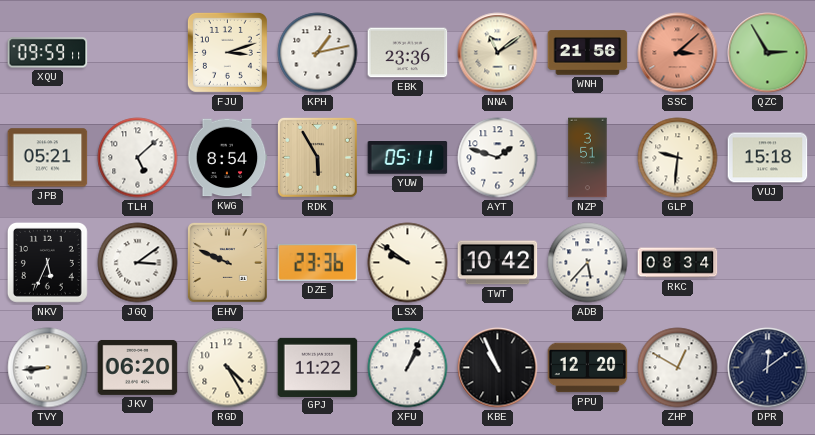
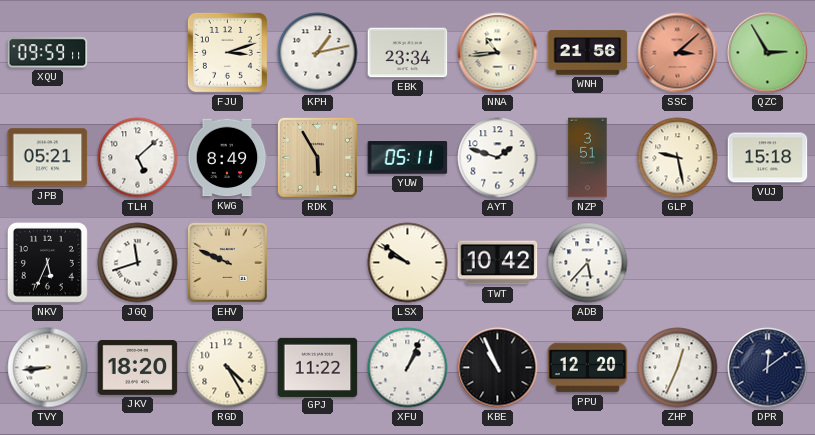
EBK: 23:36 -> 23:34
NNA: 11:09 -> 10:44
KWG: 8:54 -> 8:49
GLP: 9:31 -> 9:28
JGQ: 3:09 -> 11:42
DZE: 23:36 -> none
RKC: 08:34 -> none
JKV: 06:20 -> 18:20
ZHP: 12:50 -> 12:34
